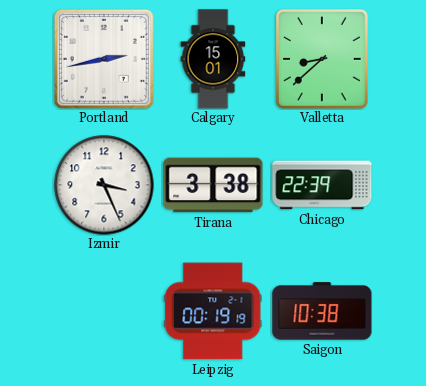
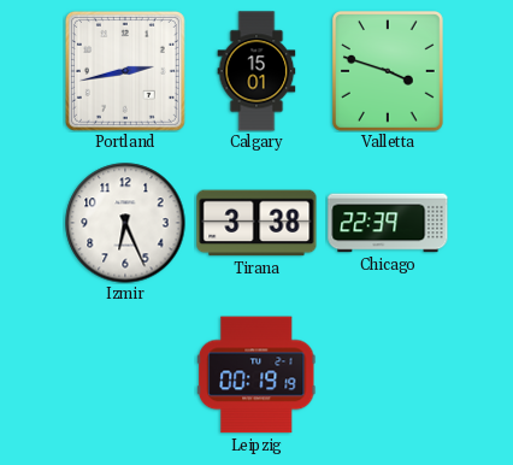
Valletta: 8:38 -> 3:48
Izmir: 3:26 -> 6:26
Saigon: 10:38 -> none
